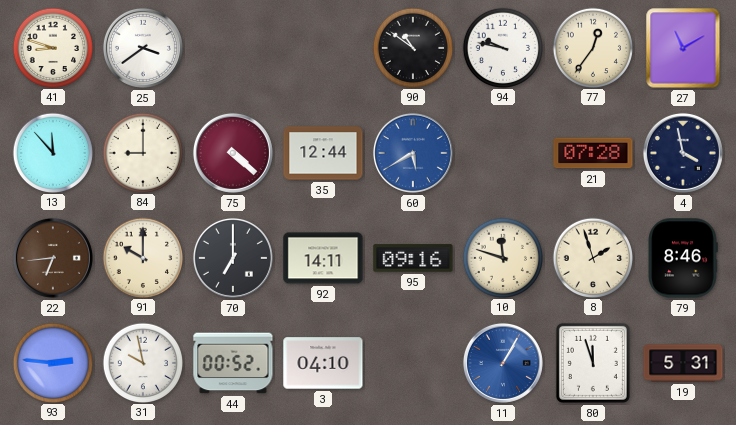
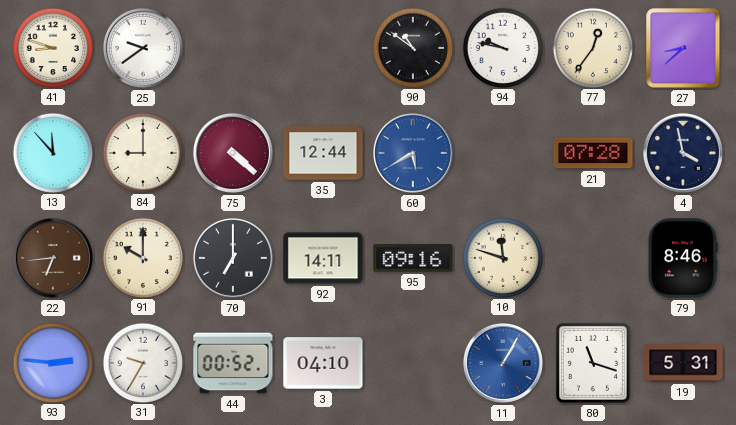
25: 3:39 -> 9:39
27: 11:10 -> 8:38
8: 1:57 -> none
31: 9:58 -> 9:35
80: 11:57 -> 11:18
